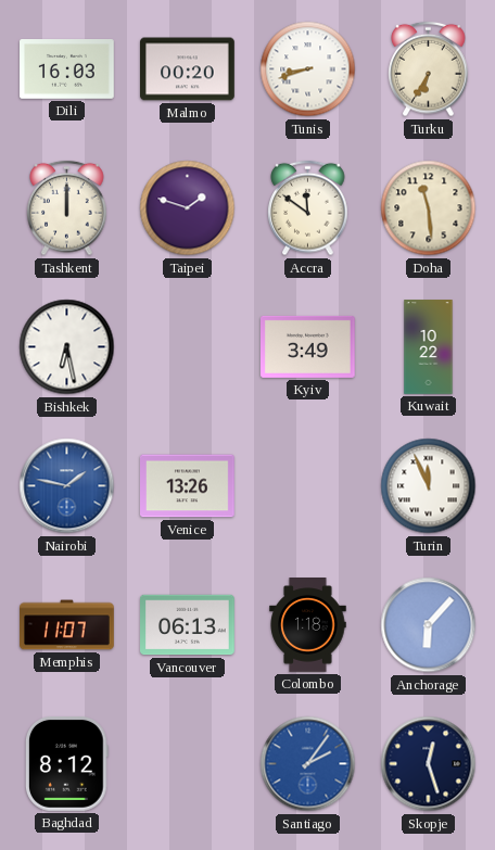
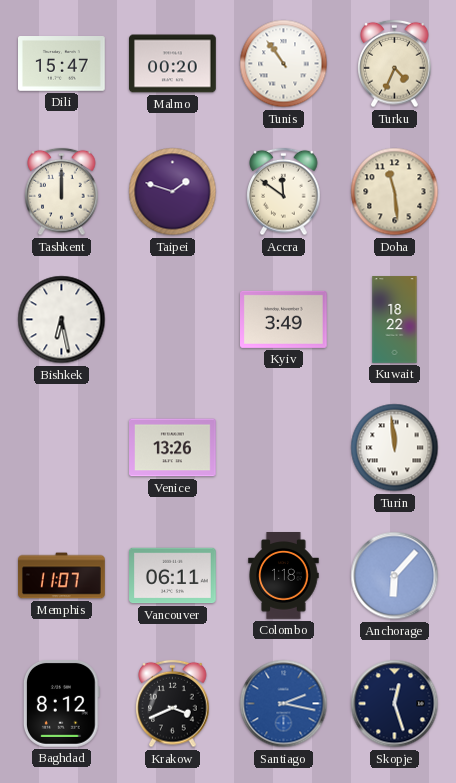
Dili: 16:03 -> 15:47
Tunis: 8:42 -> 10:54
Turku: 6:35 -> 4:34
Kuwait: 10:22 -> 18:22
Nairobi: 1:47 -> none
Turin: 11:56 -> 11:59
Vancouver: 06:13 -> 06:11
Krakow: none -> 3:41
Santiago: 2:06 -> 2:17
